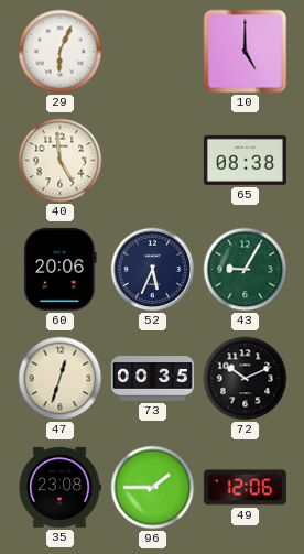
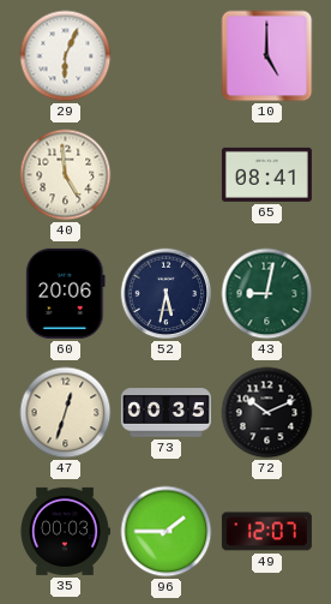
65: 08:38 -> 08:41
52: 5:34 -> 5:32
43: 9:05 -> 9:02
35: 23:08 -> 00:03
49: 12:06 -> 12:07
